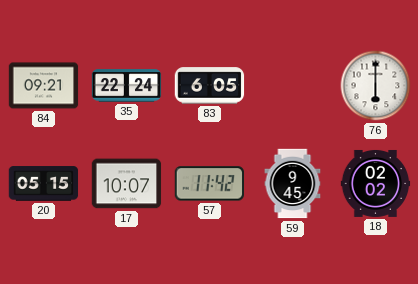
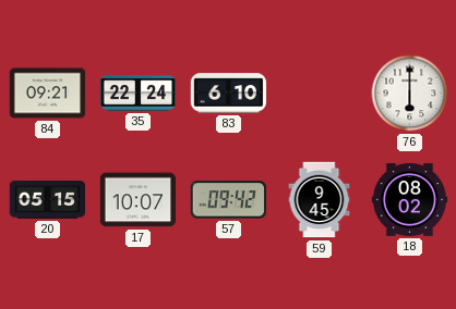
83: 6:05 -> 6:10
57: 11:42 -> 09:42
18: 02:02 -> 08:02
